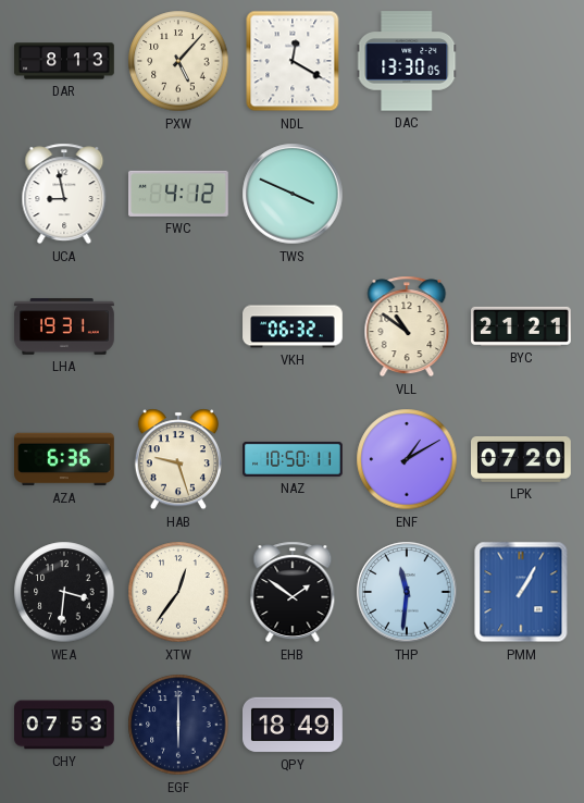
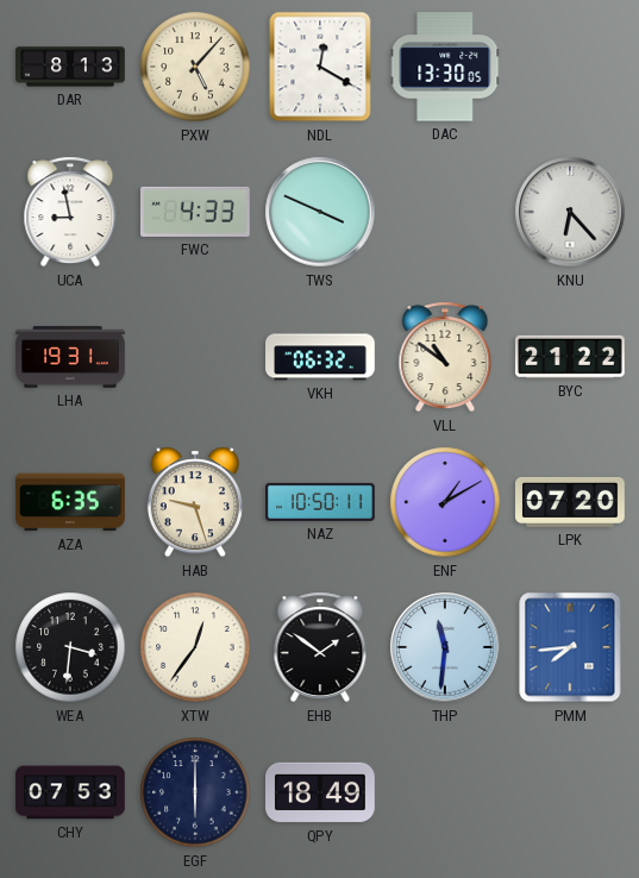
FWC: 4:12 -> 4:33
KNU: none -> 6:23
BYC: 21:21 -> 21:22
AZA: 6:36 -> 6:35
PMM: 1:05 -> 7:44
